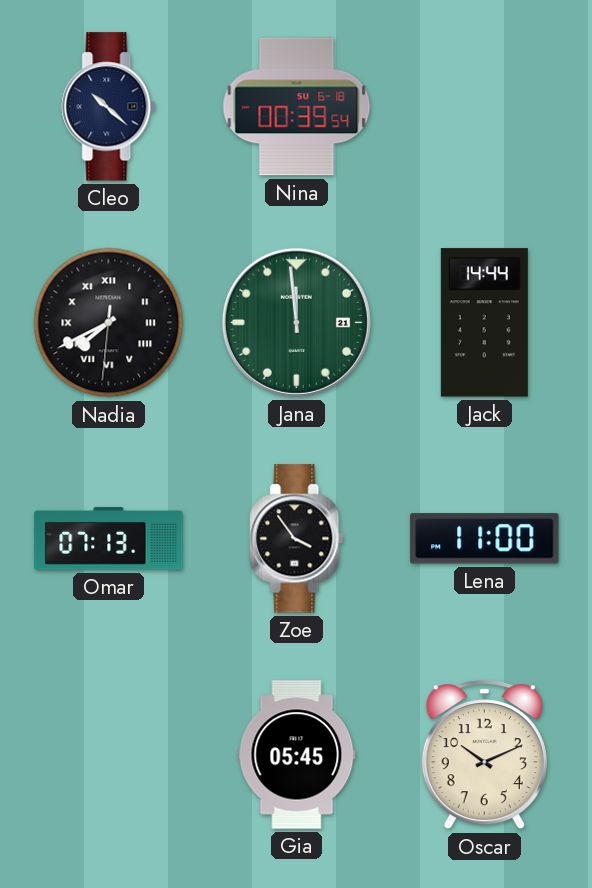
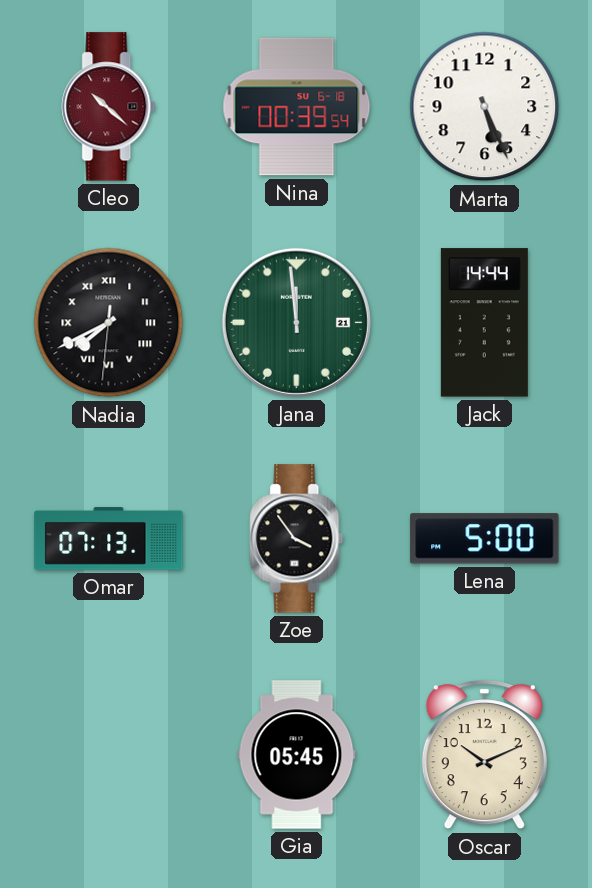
Cleo dial: navy -> burgundy
Marta: none -> 5:26
Lena: 11:00 -> 5:00
